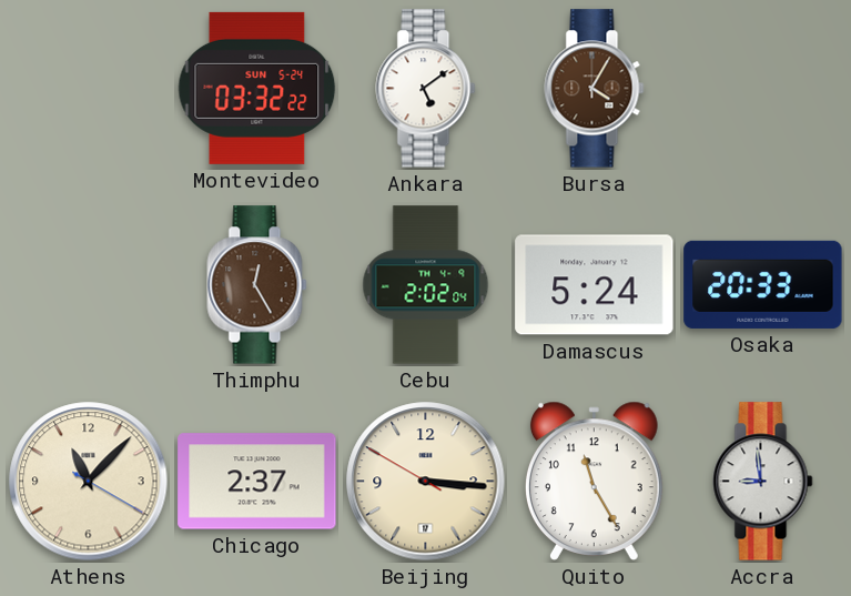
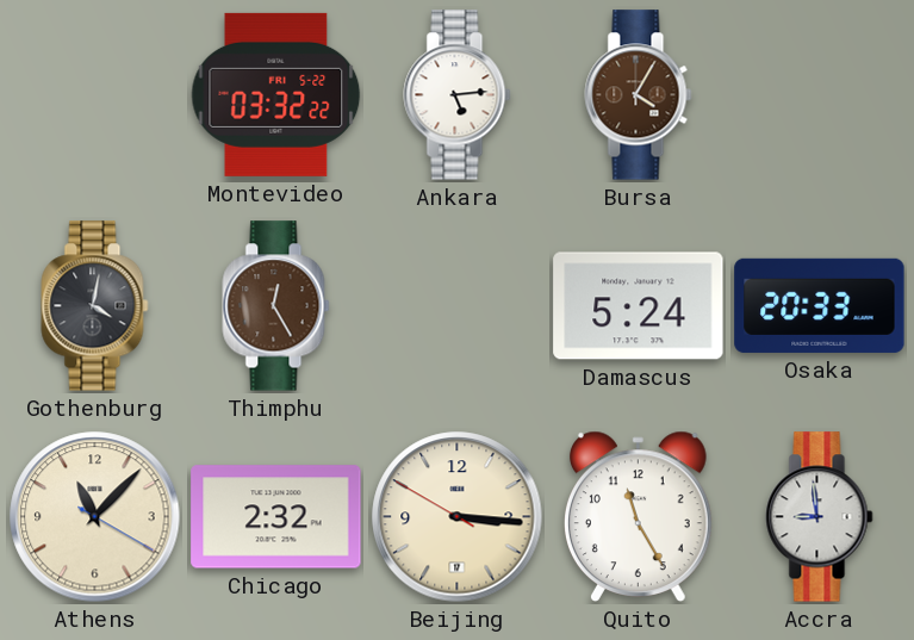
Montevideo date: SUN 5-24 -> FRI 5-22
Ankara: 5:09 -> 5:14
Gothenburg: none -> 4:02
Cebu: 2:02 -> none
Chicago: 2:37 -> 2:32
